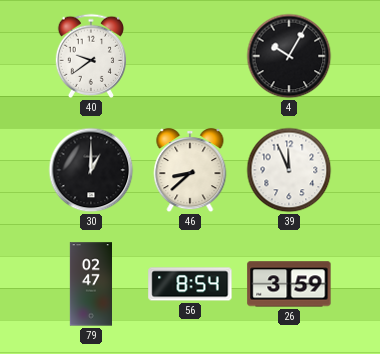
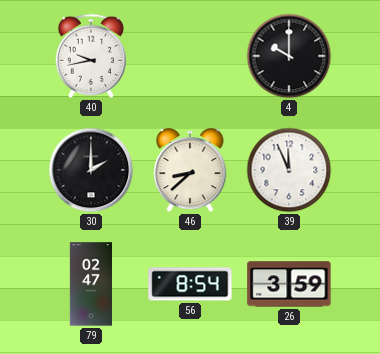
40: 9:39 -> 9:43
4: 10:05 -> 10:00
30: 1:00 -> 2:00
